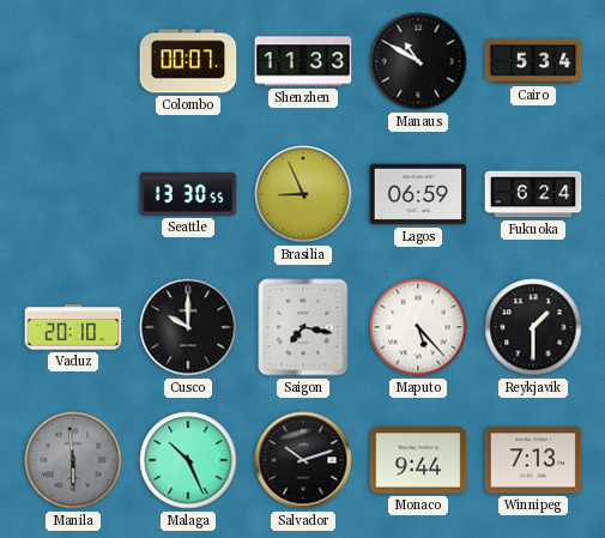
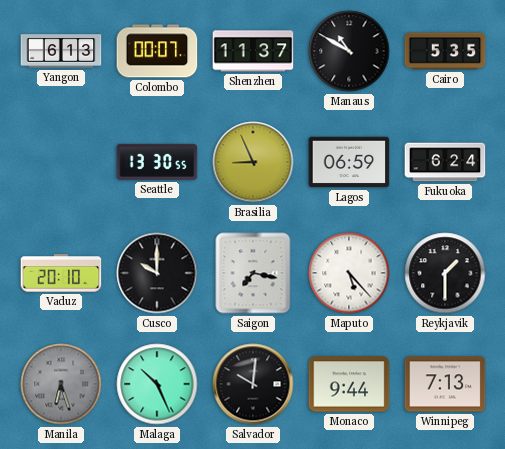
Yangon: none -> 6:13
Shenzhen: 11:33 -> 11:37
Cairo: 5:34 -> 5:35
Manila: 5:59 -> 6:27
Salvador: 10:12 -> 10:01
